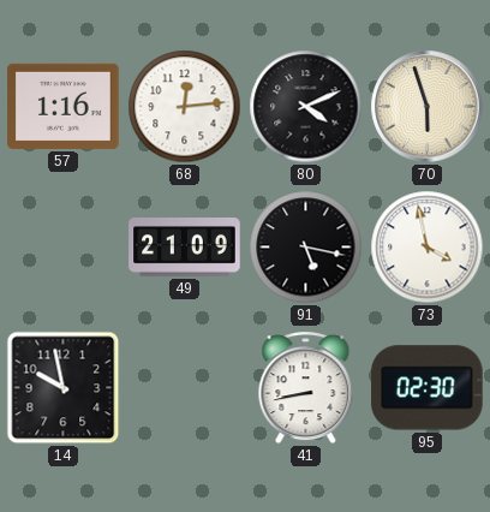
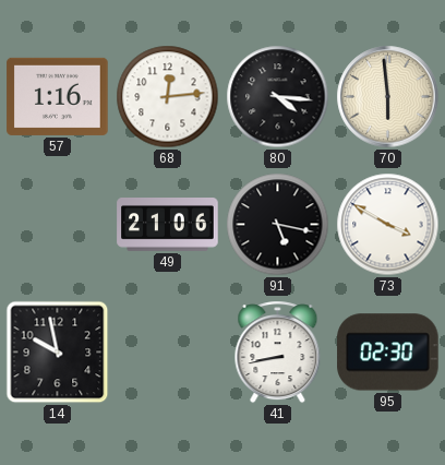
80: 4:11 -> 4:16
70: 5:57 -> 5:59
49: 21:09 -> 21:06
73: 3:58 -> 3:50
